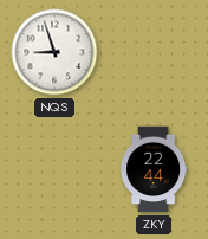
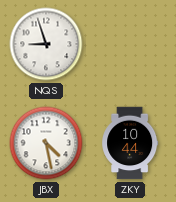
JBX: none -> 4:28
ZKY: 22:44 -> 10:44
